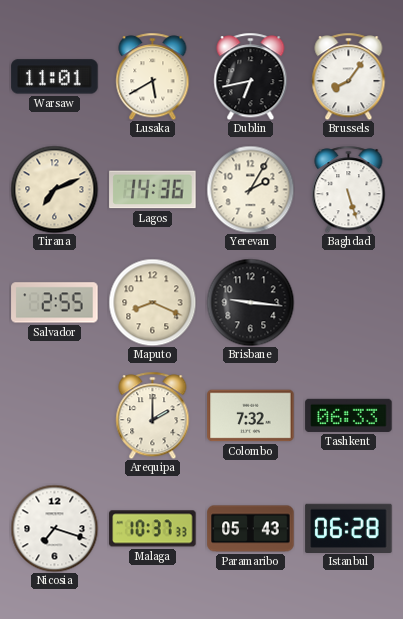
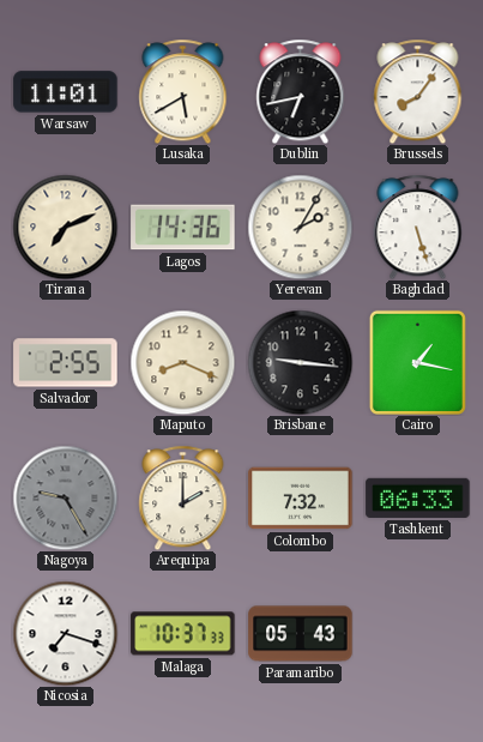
Cairo: none -> 1:17
Nagoya: none -> 9:25
Istanbul: 06:28 -> none
